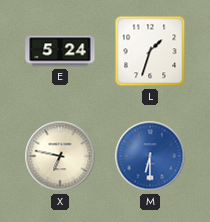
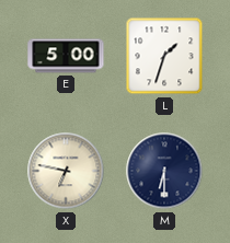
E: 5:24 -> 5:00
M dial: blue -> navy
